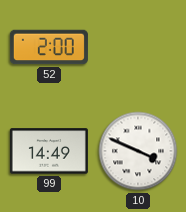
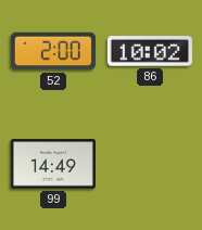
86: none -> 10:02
10: 3:49 -> none
